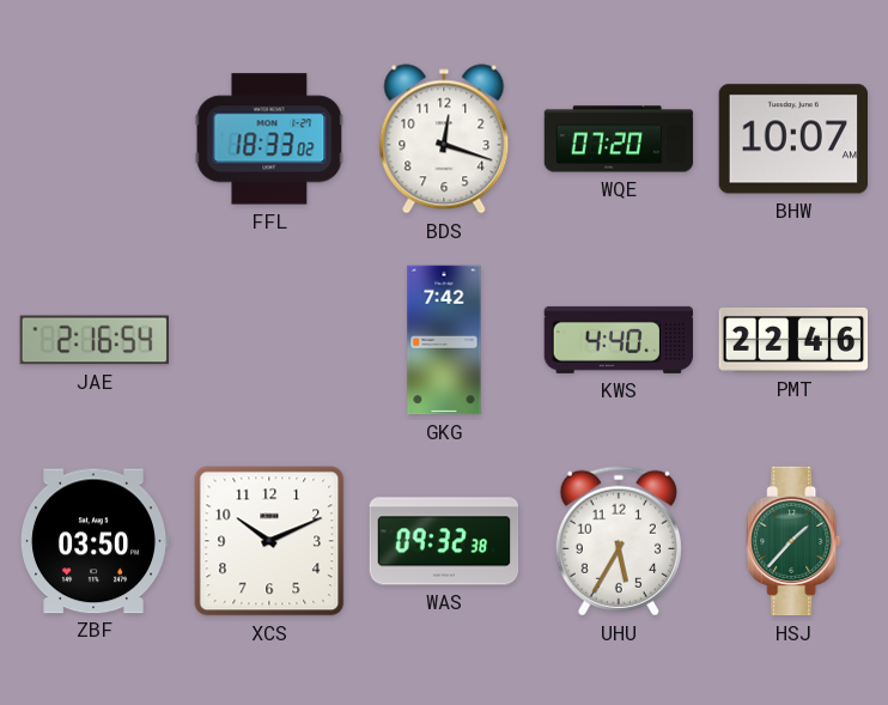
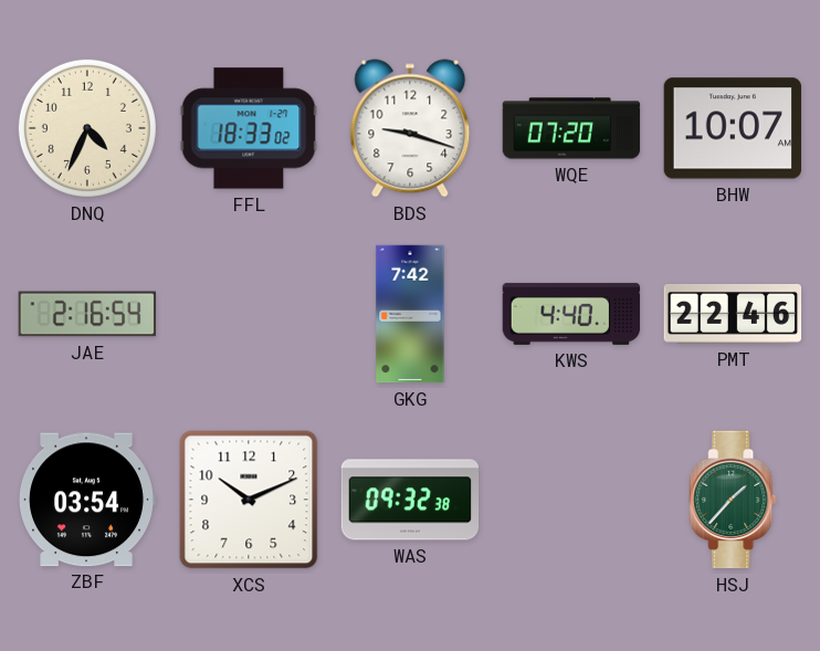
DNQ: none -> 4:34
BDS: 12:18 -> 9:18
ZBF: 03:50 -> 03:54
UHU: 5:35 -> none
